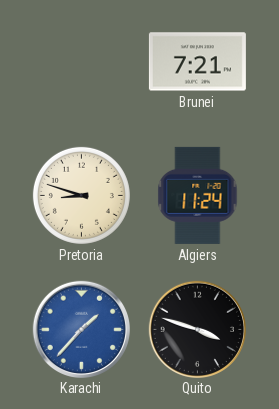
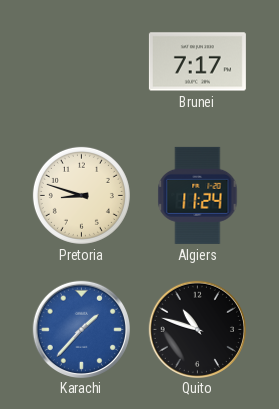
Brunei: 7:21 -> 7:17
Quito: 3:48 -> 10:48
